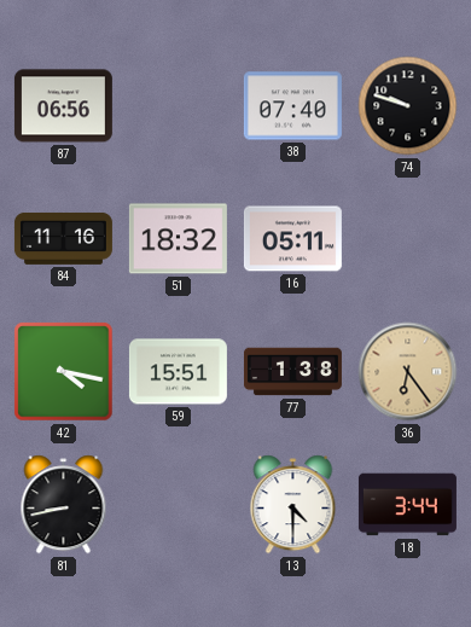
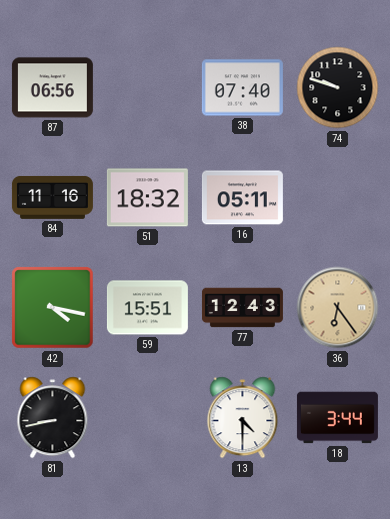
77: 1:38 -> 12:43
